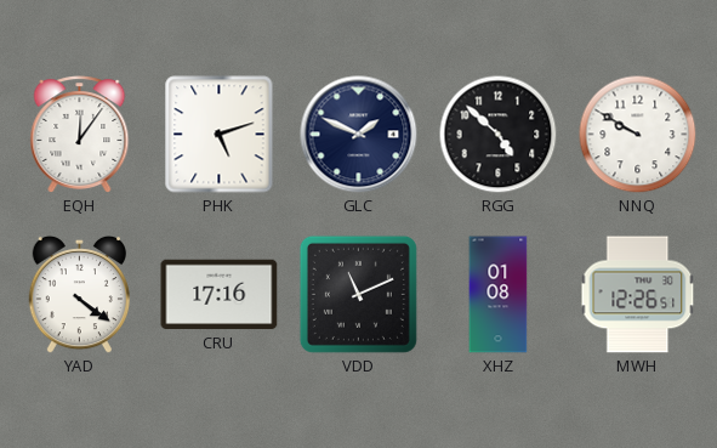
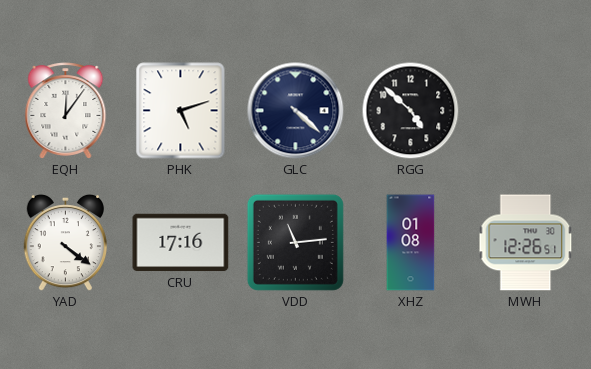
GLC: 1:49 -> 4:22
NNQ: 9:50 -> none
VDD: 11:11 -> 11:14
